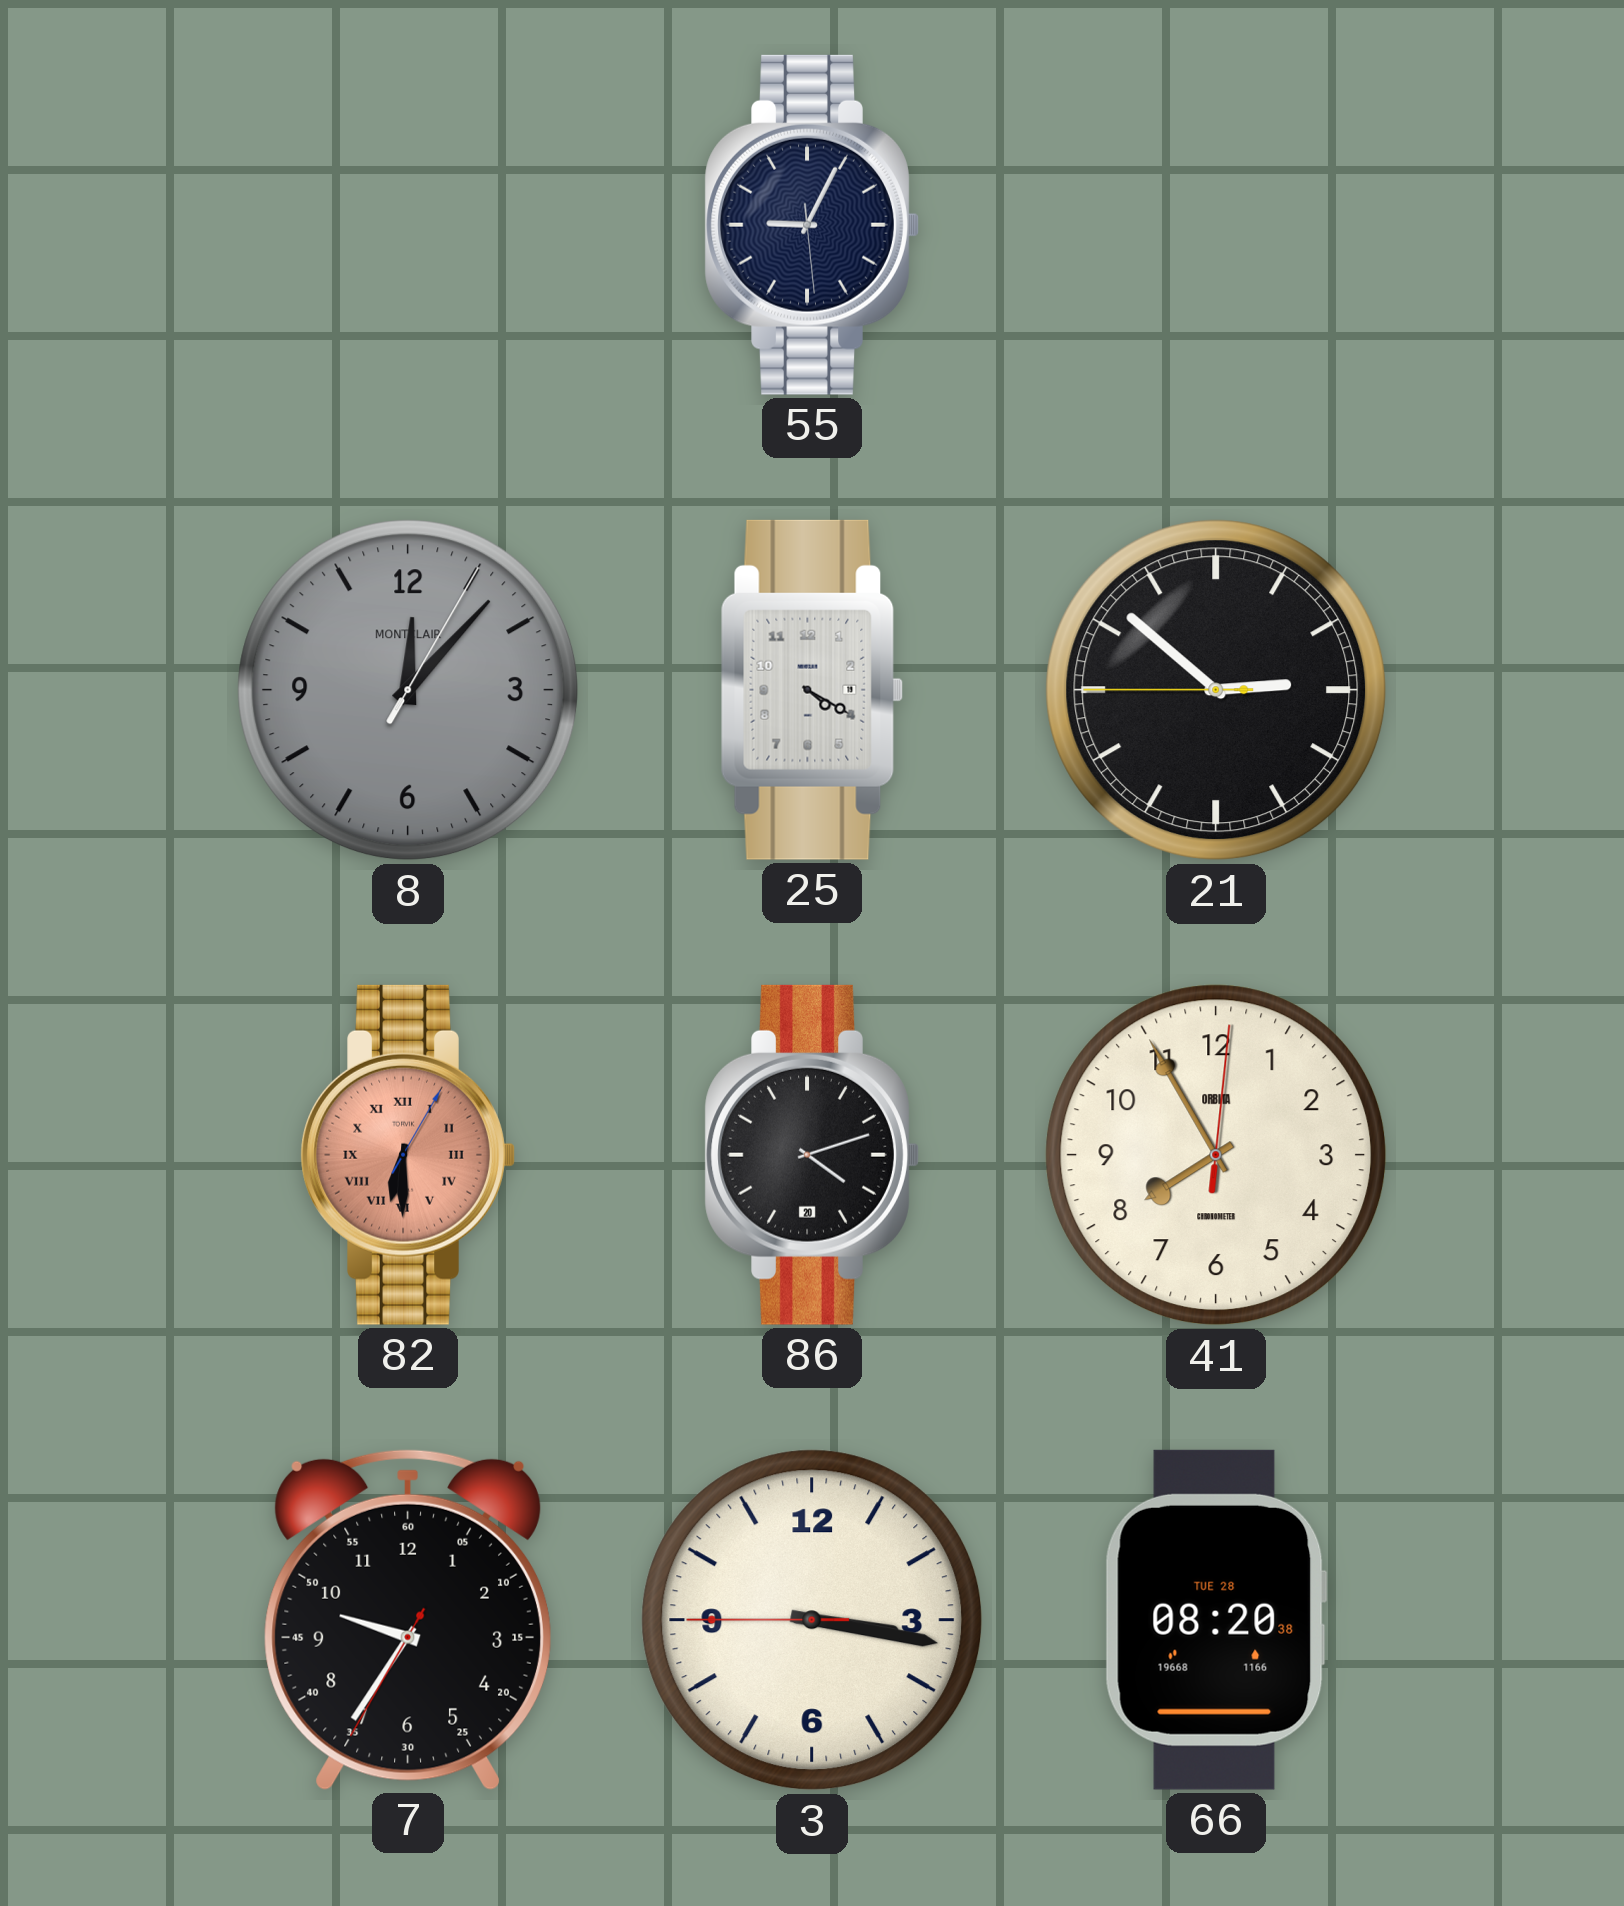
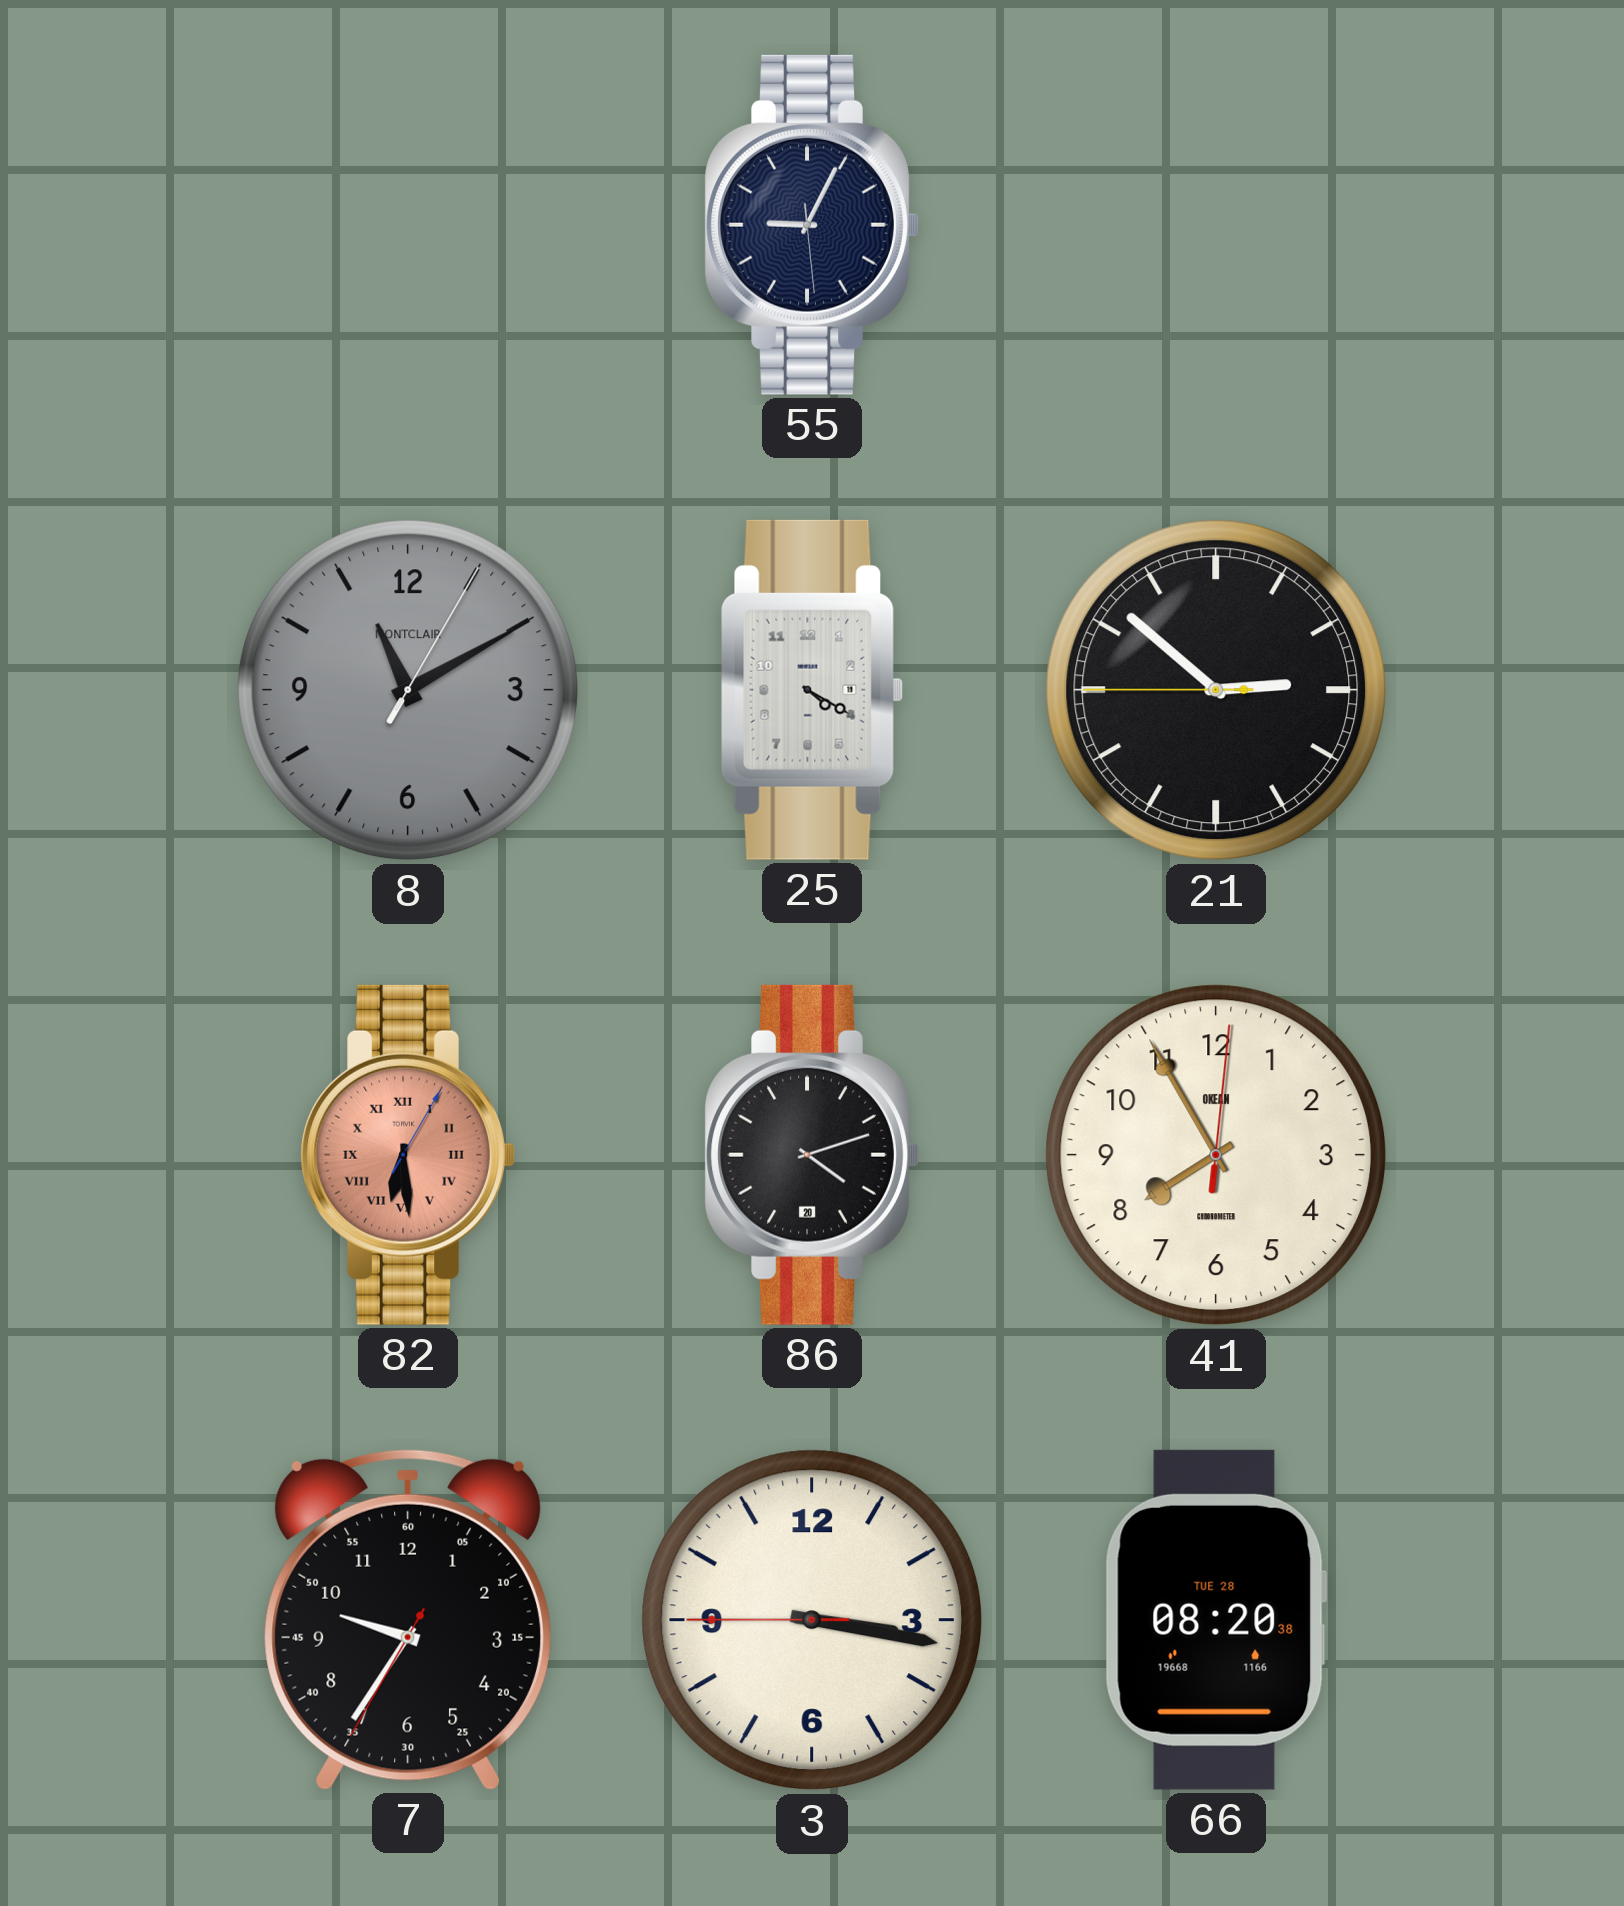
8: 12:07 -> 11:10
82: 6:30 -> 6:29
41 brand: ORBITA -> OKEAN
